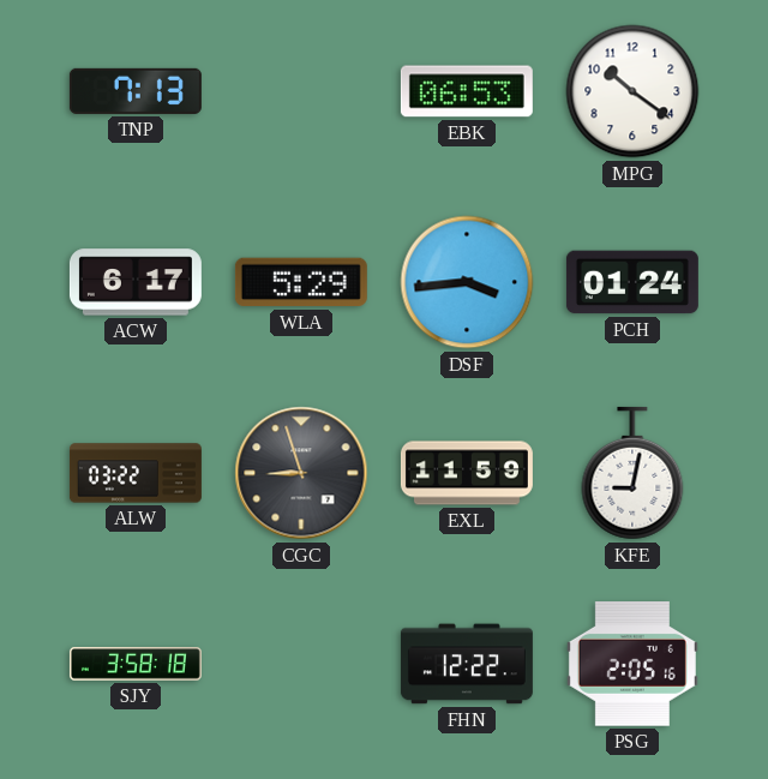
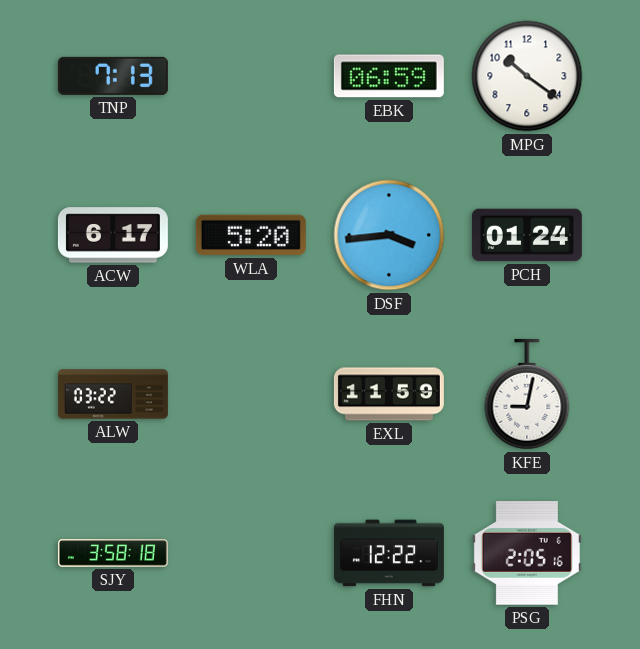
EBK: 06:53 -> 06:59
WLA: 5:29 -> 5:20
CGC: 8:57 -> none
